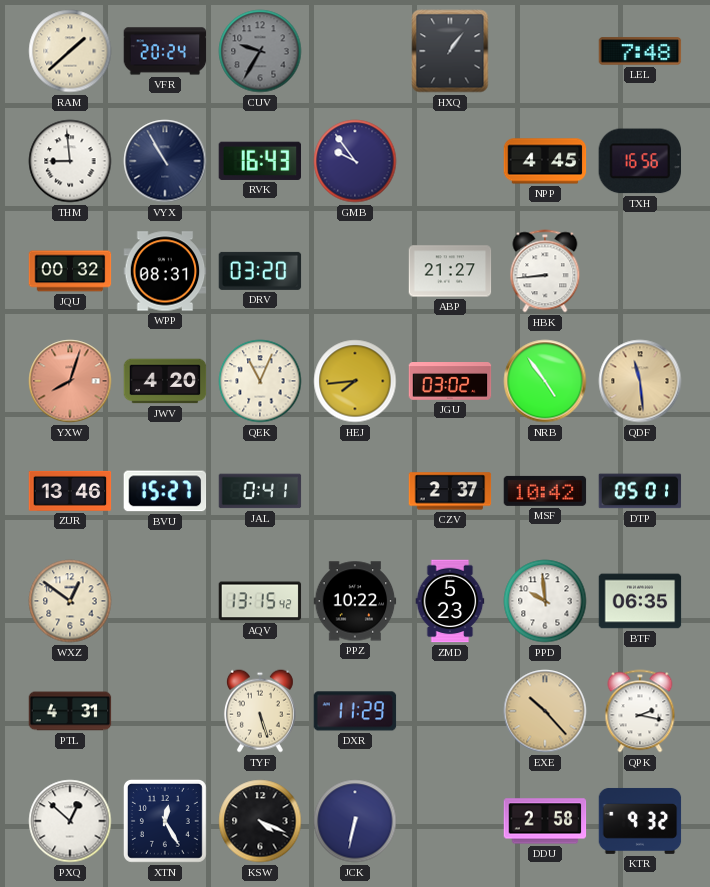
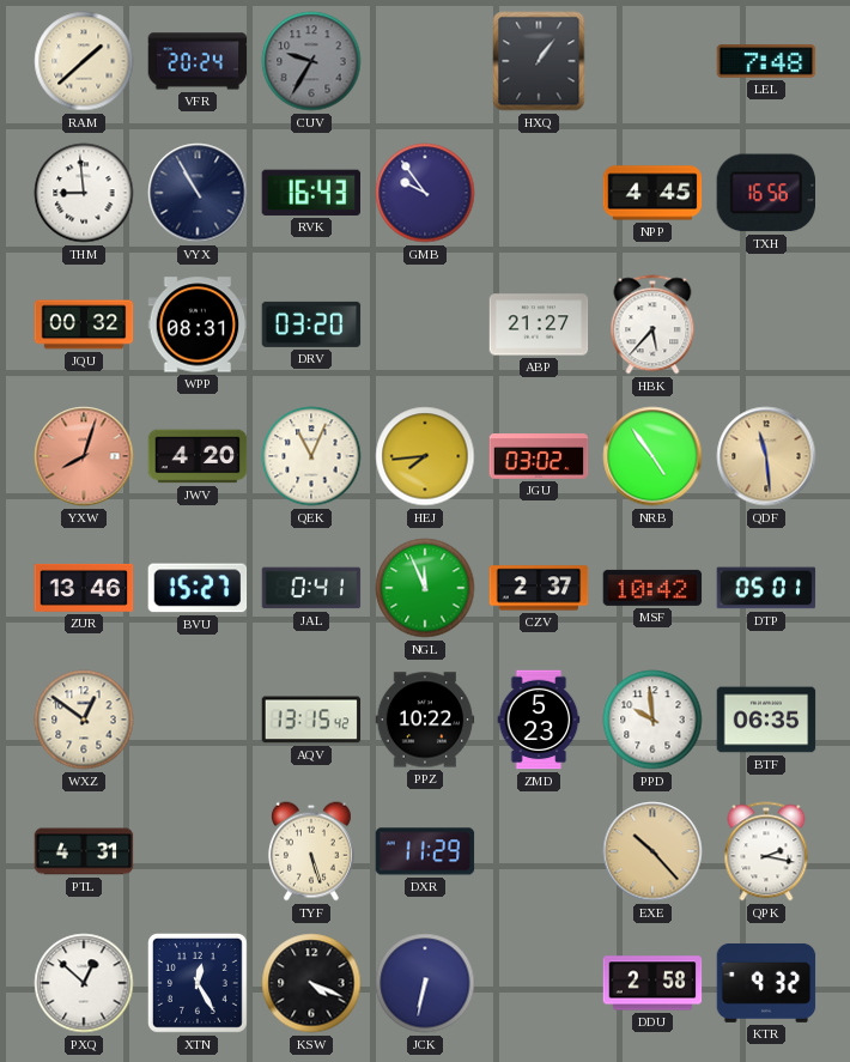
HBK: 8:44 -> 5:37
NGL: none -> 11:56
